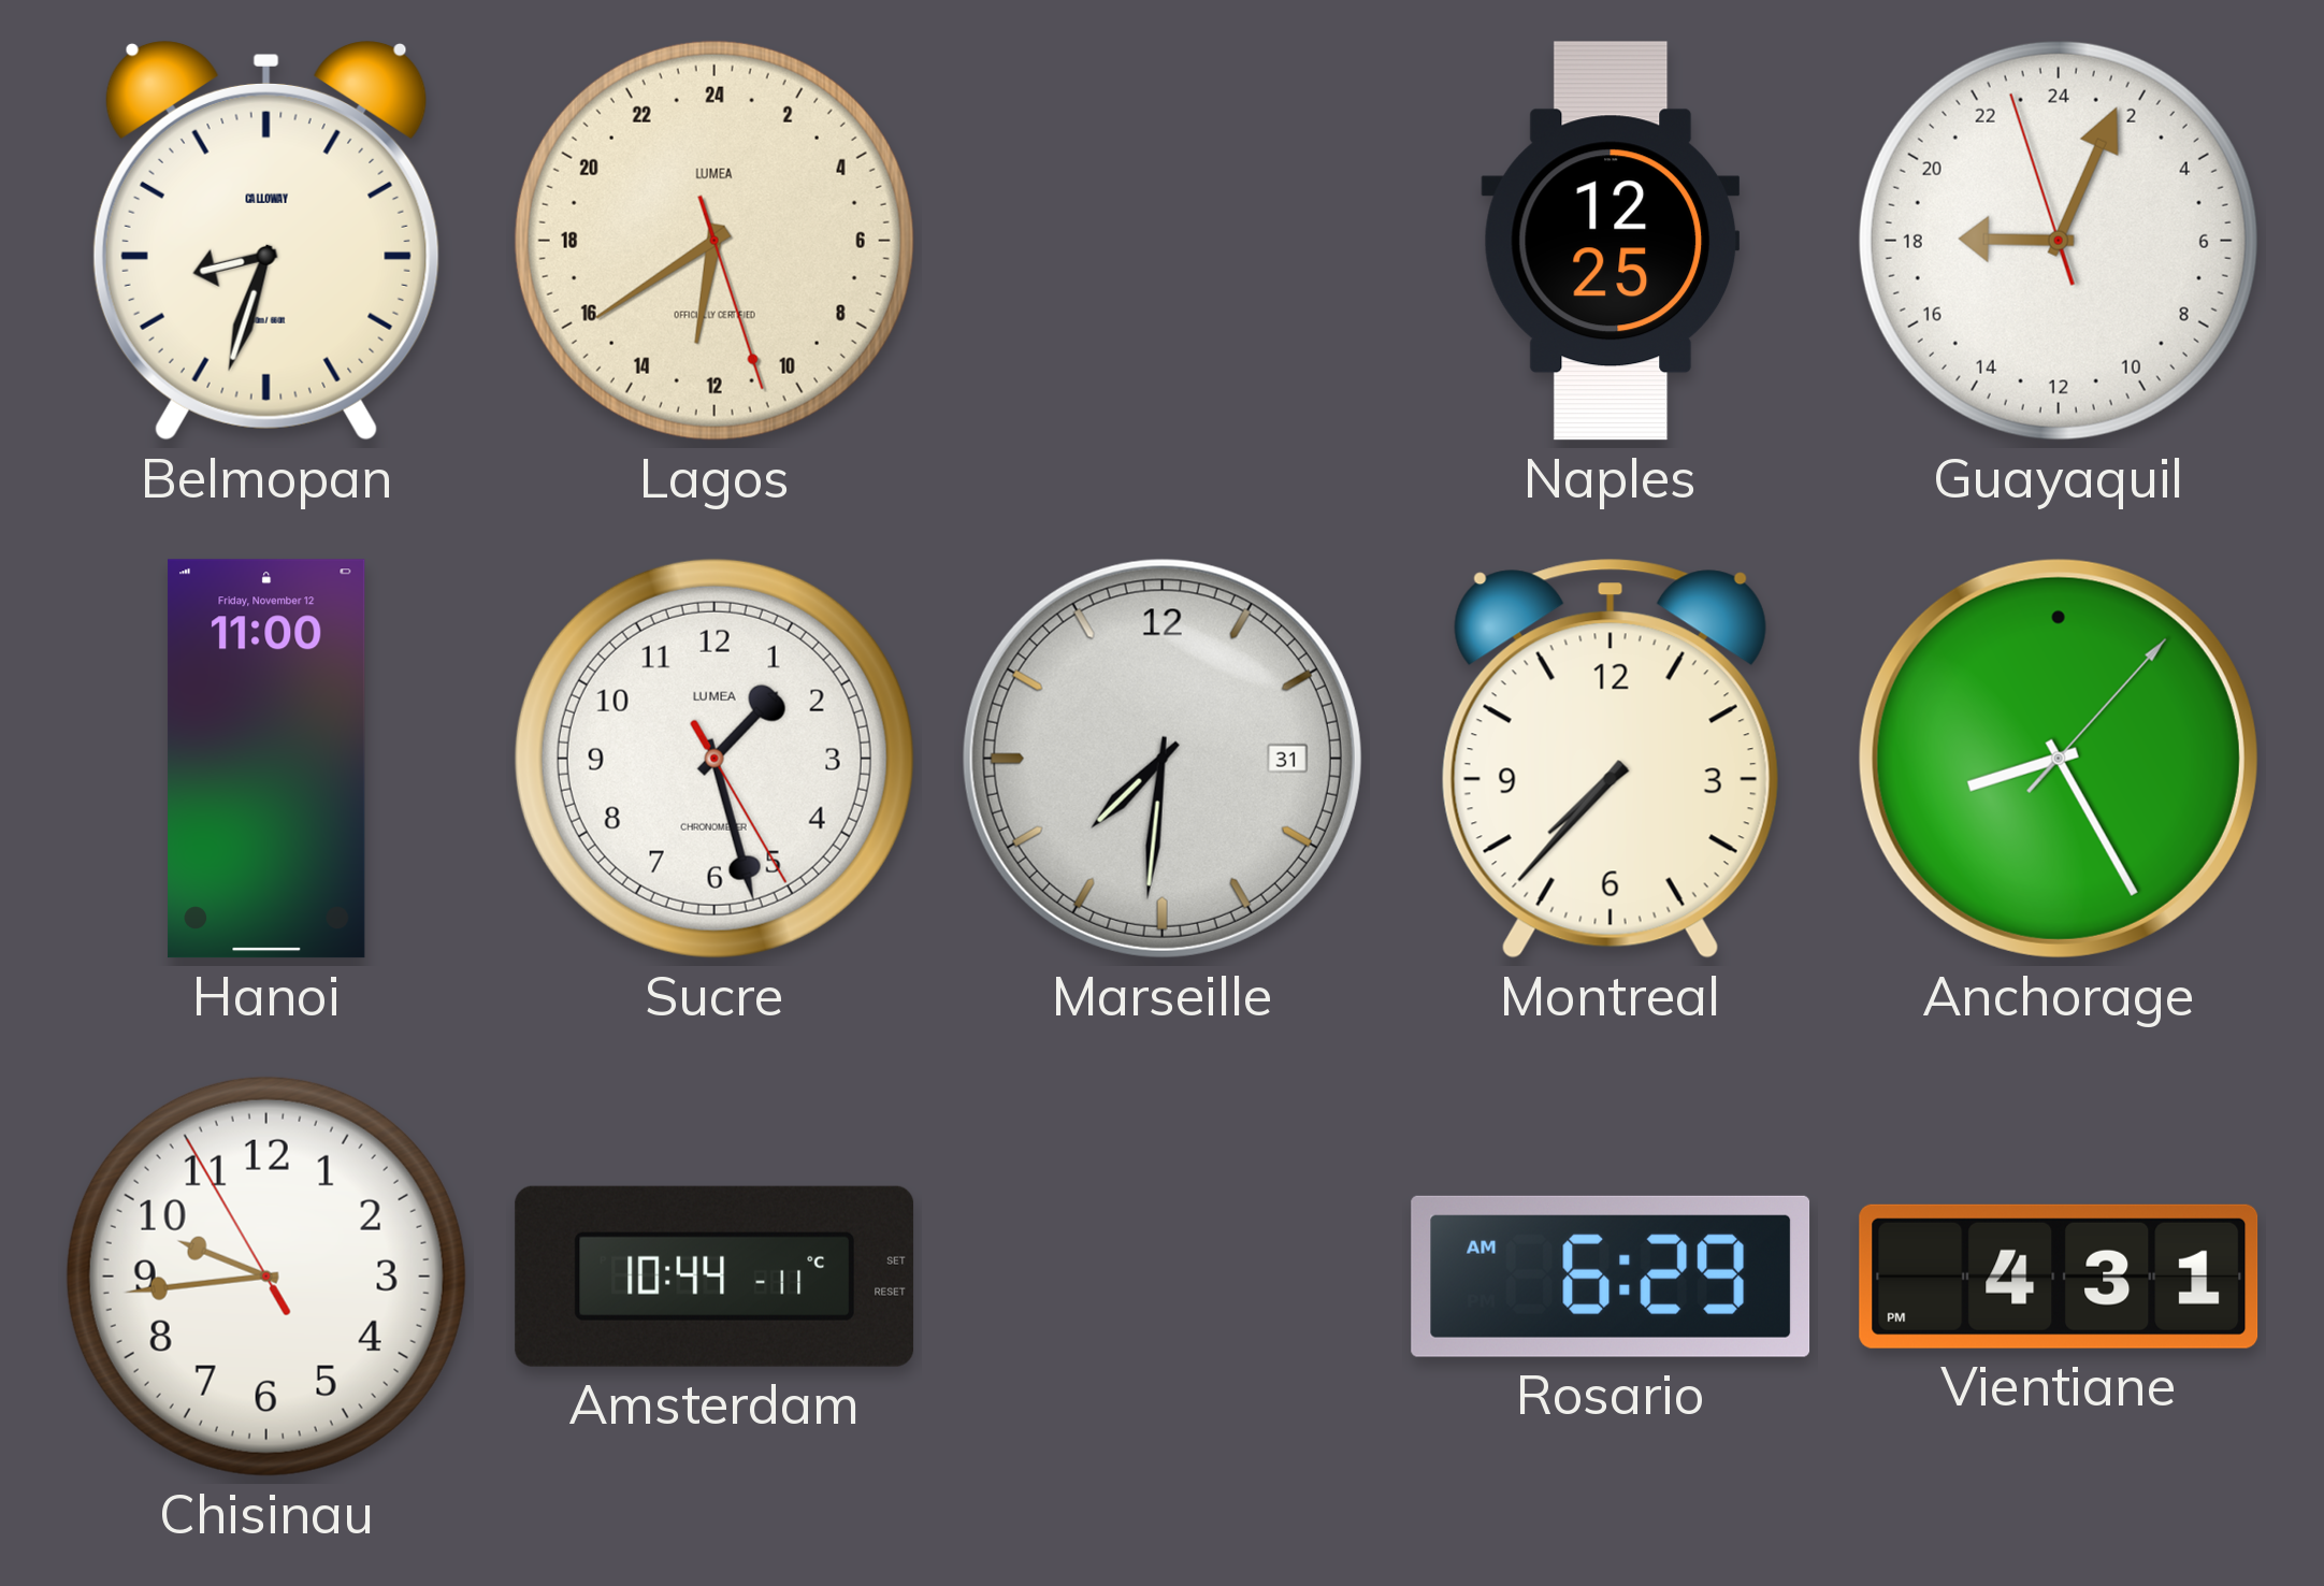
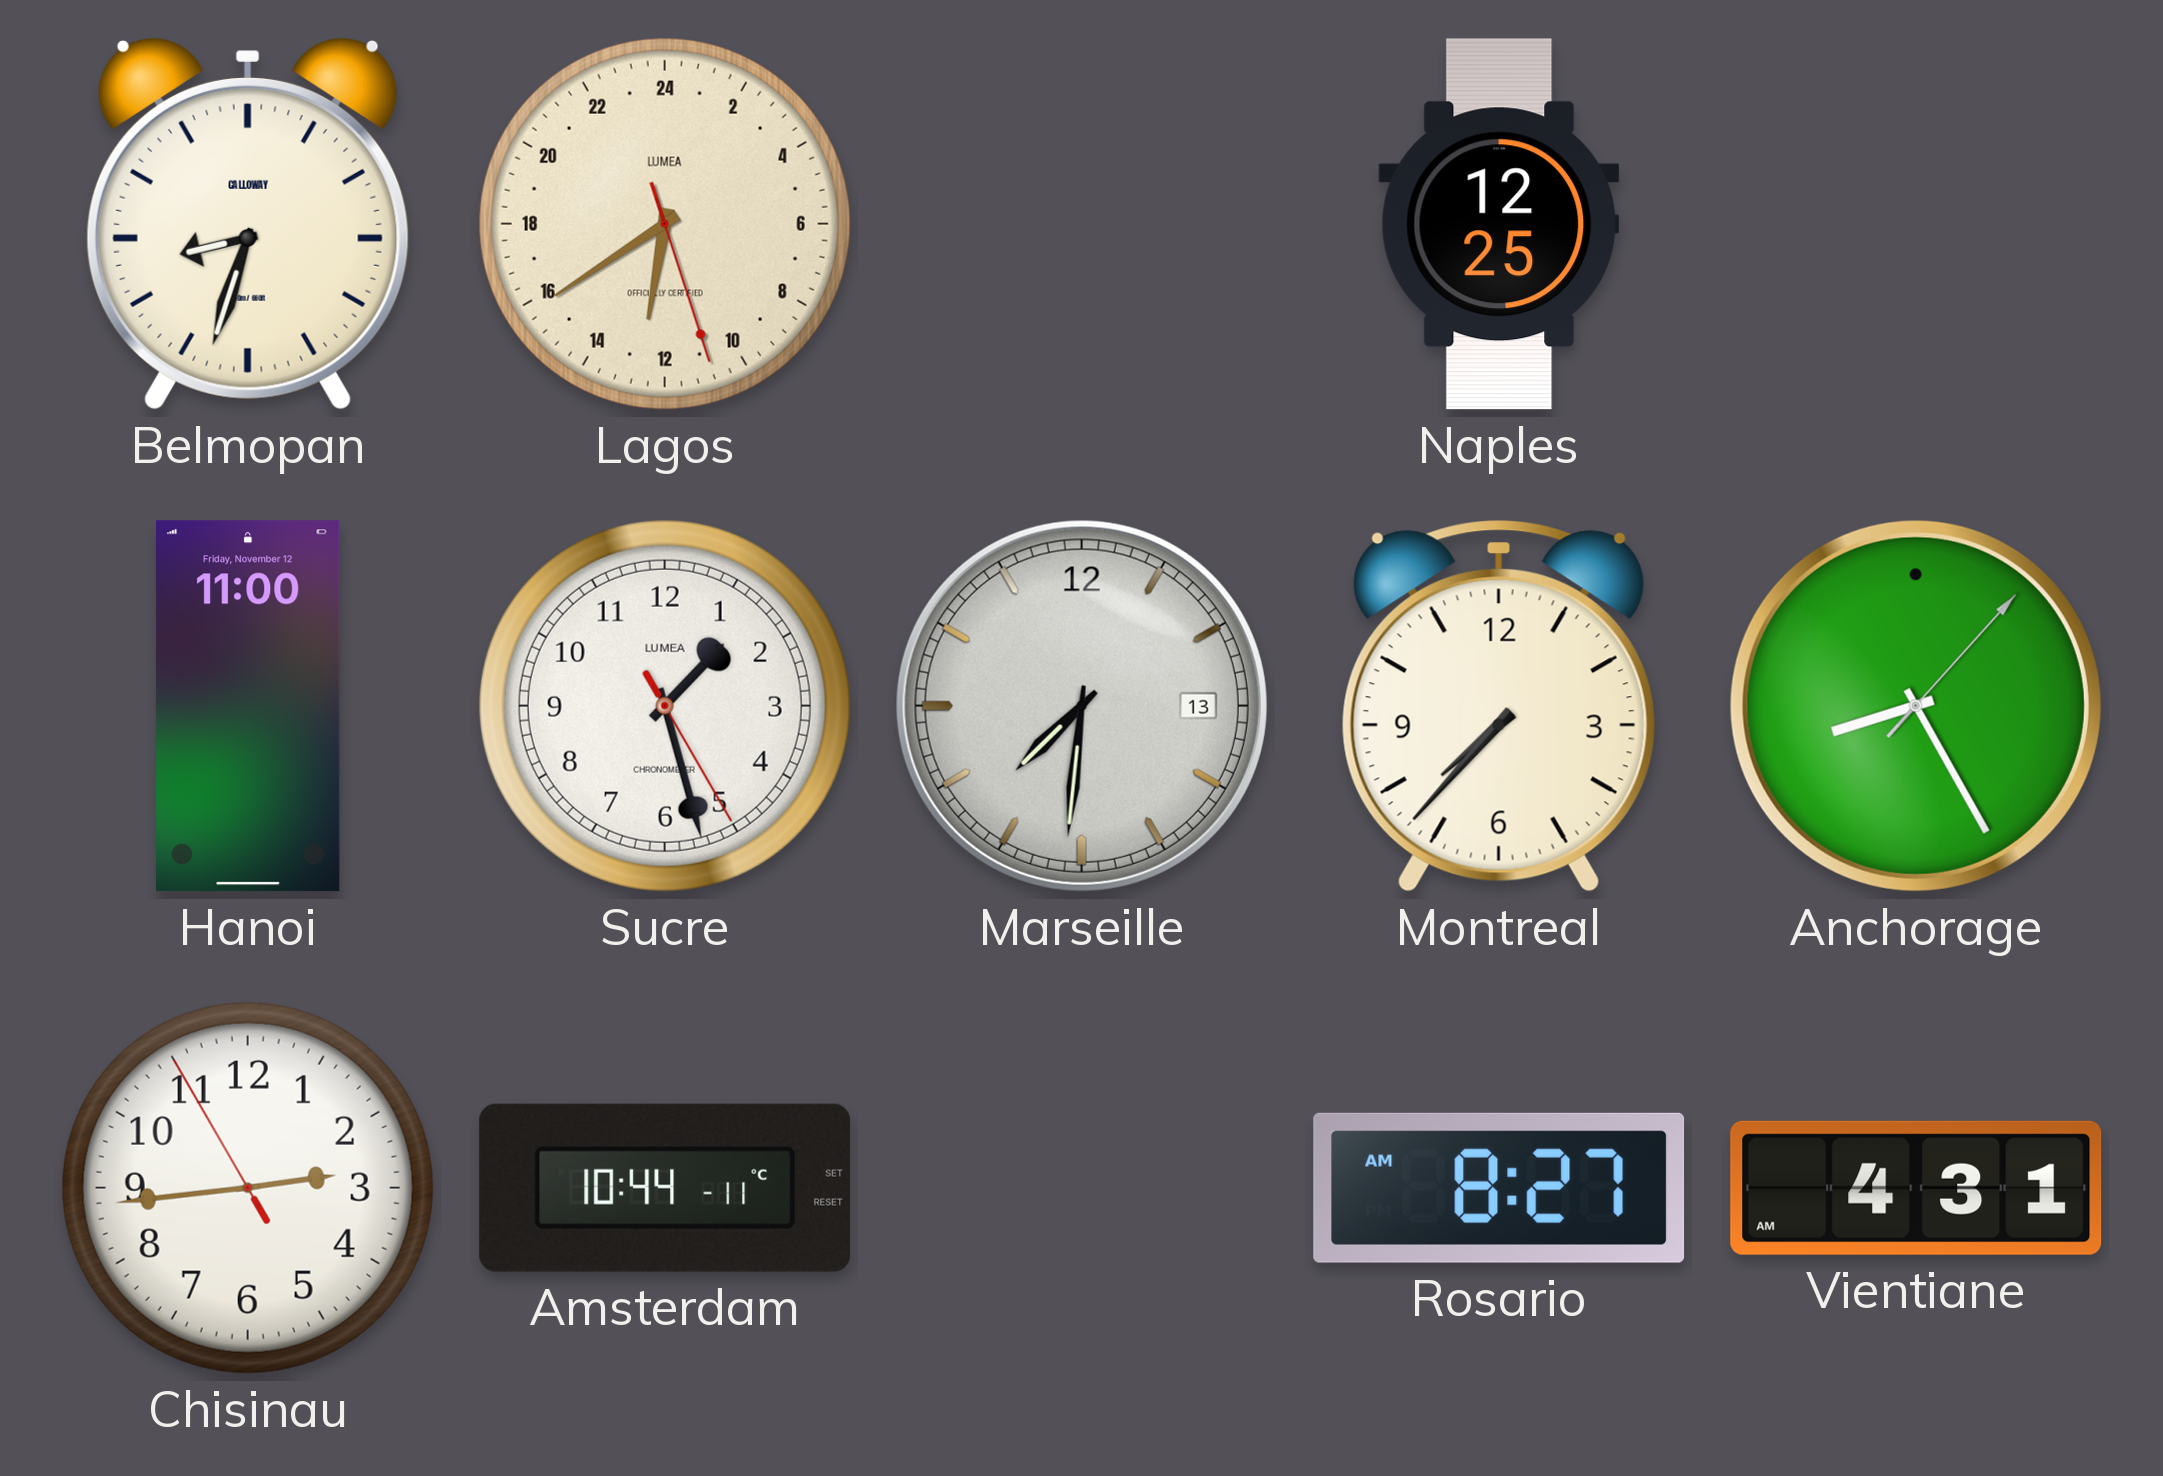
Guayaquil: 18:03 -> none
Marseille date: 31 -> 13
Chisinau: 9:43 -> 2:43
Rosario: 6:29 -> 8:27
Vientiane: 4:31 PM -> 4:31 AM
